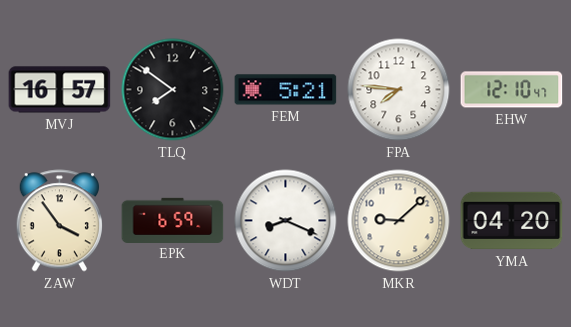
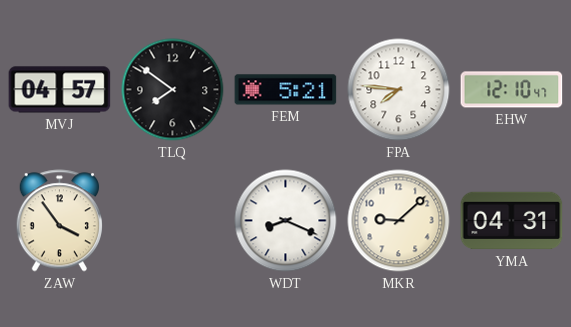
MVJ: 16:57 -> 04:57
EPK: 6:59 -> none
YMA: 04:20 -> 04:31
